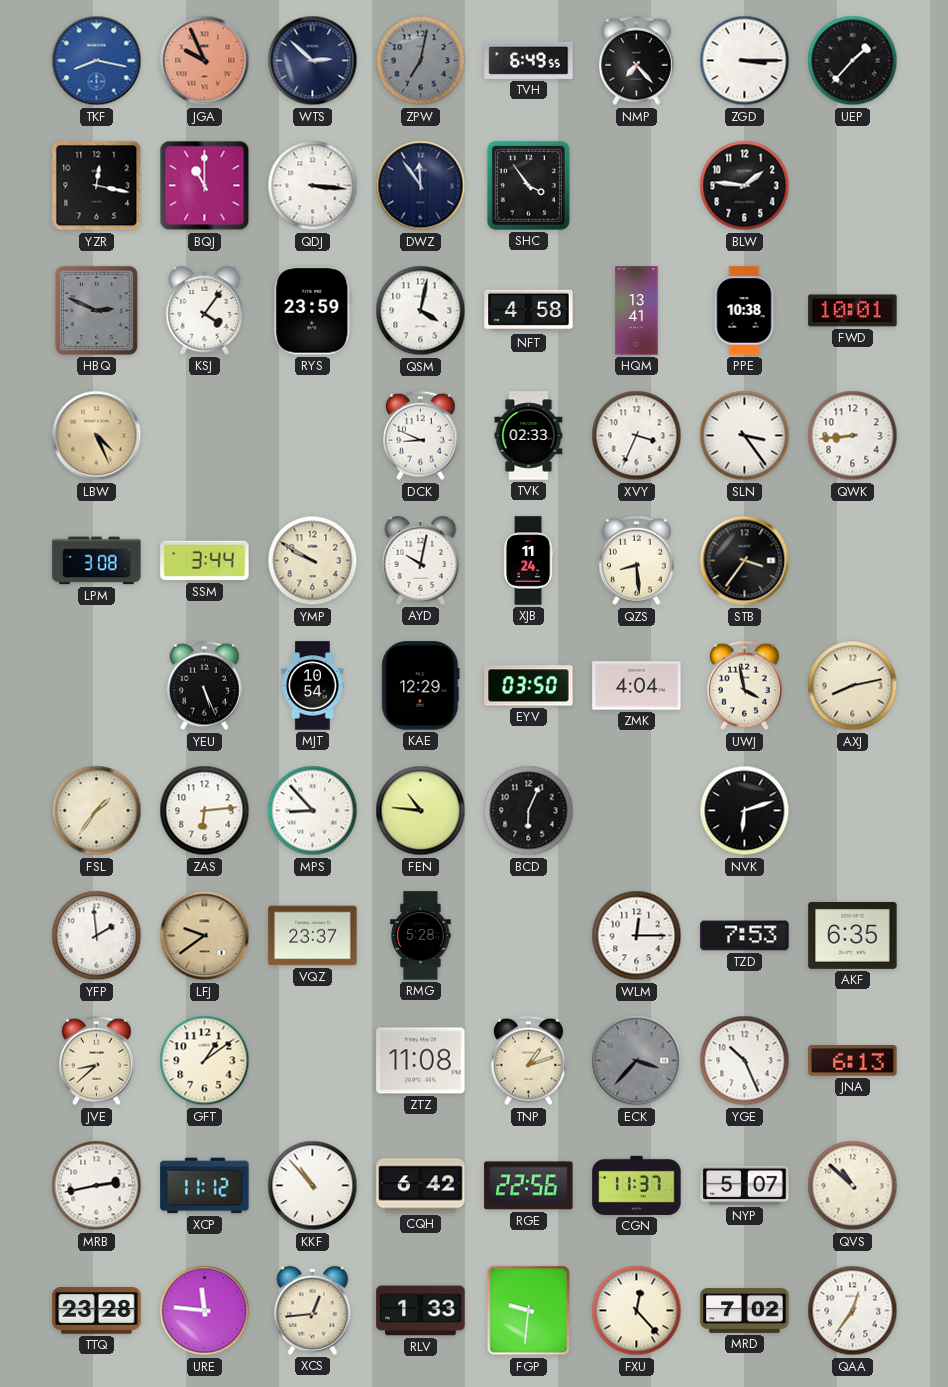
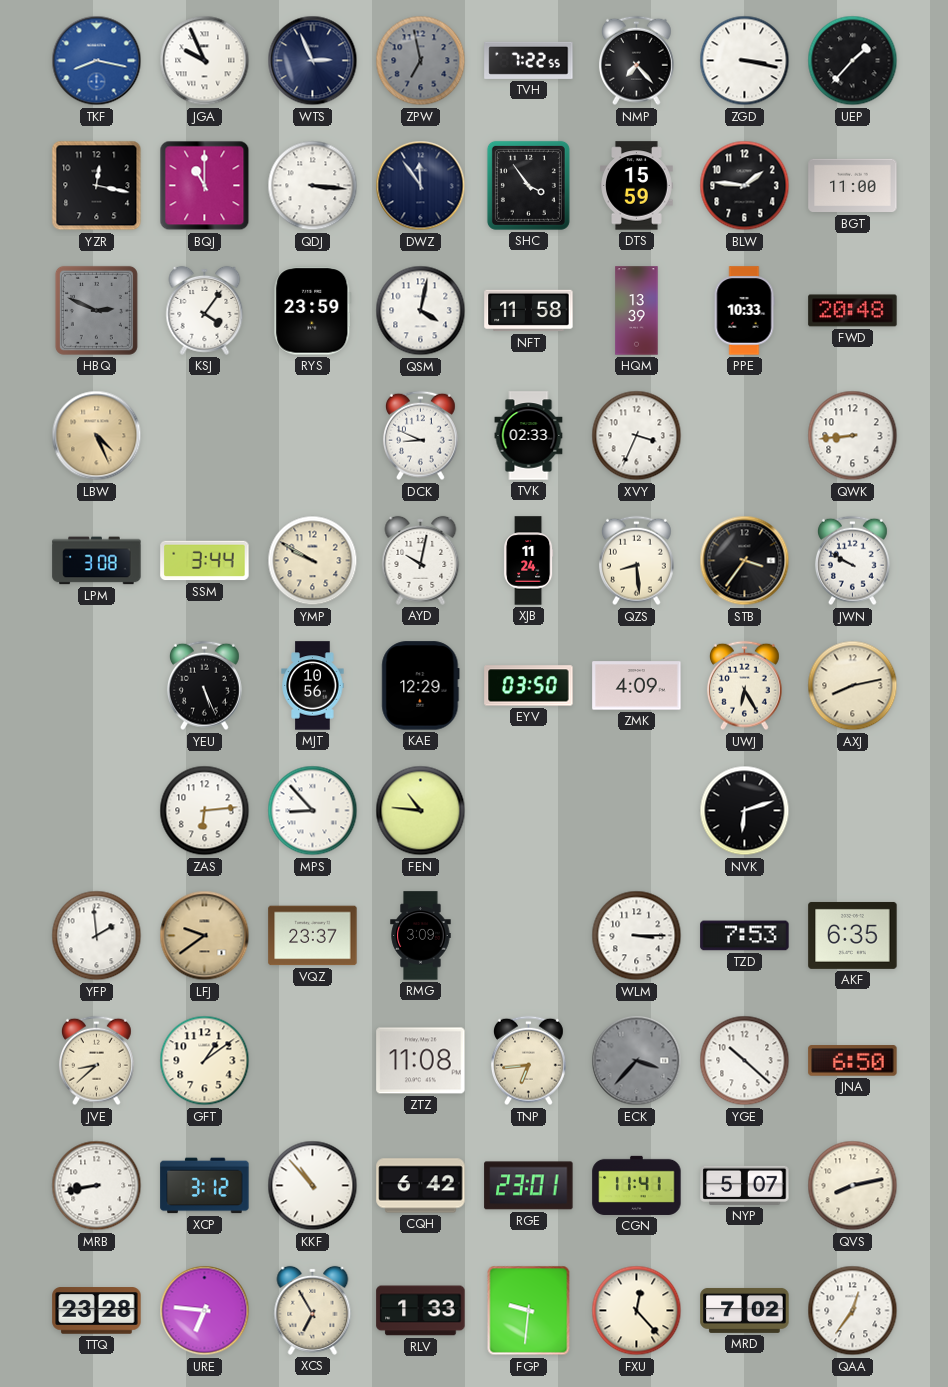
JGA dial: salmon -> white
WTS: 2:52 -> 2:56
ZPW: 7:02 -> 6:58
TVH: 6:49 -> 7:22
ZGD: 3:15 -> 3:17
DTS: none -> 15:59
BGT: none -> 11:00
NFT: 4:58 -> 11:58
HQM: 13:41 -> 13:39
PPE: 10:38 -> 10:33
FWD: 10:01 -> 20:48
SLN: 3:24 -> none
JWN: none -> 9:50
MJT: 10:54 -> 10:56
ZMK: 4:04 -> 4:09
UWJ: 3:58 -> 6:25
FSL: 1:36 -> none
BCD: 6:04 -> none
RMG: 5:28 -> 3:09
WLM: 12:15 -> 3:15
TNP: 1:12 -> 6:44
YGE: 10:26 -> 10:22
JNA: 6:13 -> 6:50
MRB: 2:43 -> 8:43
XCP: 11:12 -> 3:12
RGE: 22:56 -> 23:01
CGN: 11:37 -> 11:41
QVS: 10:52 -> 8:13
URE: 11:46 -> 6:46
XCS: 12:44 -> 6:55
